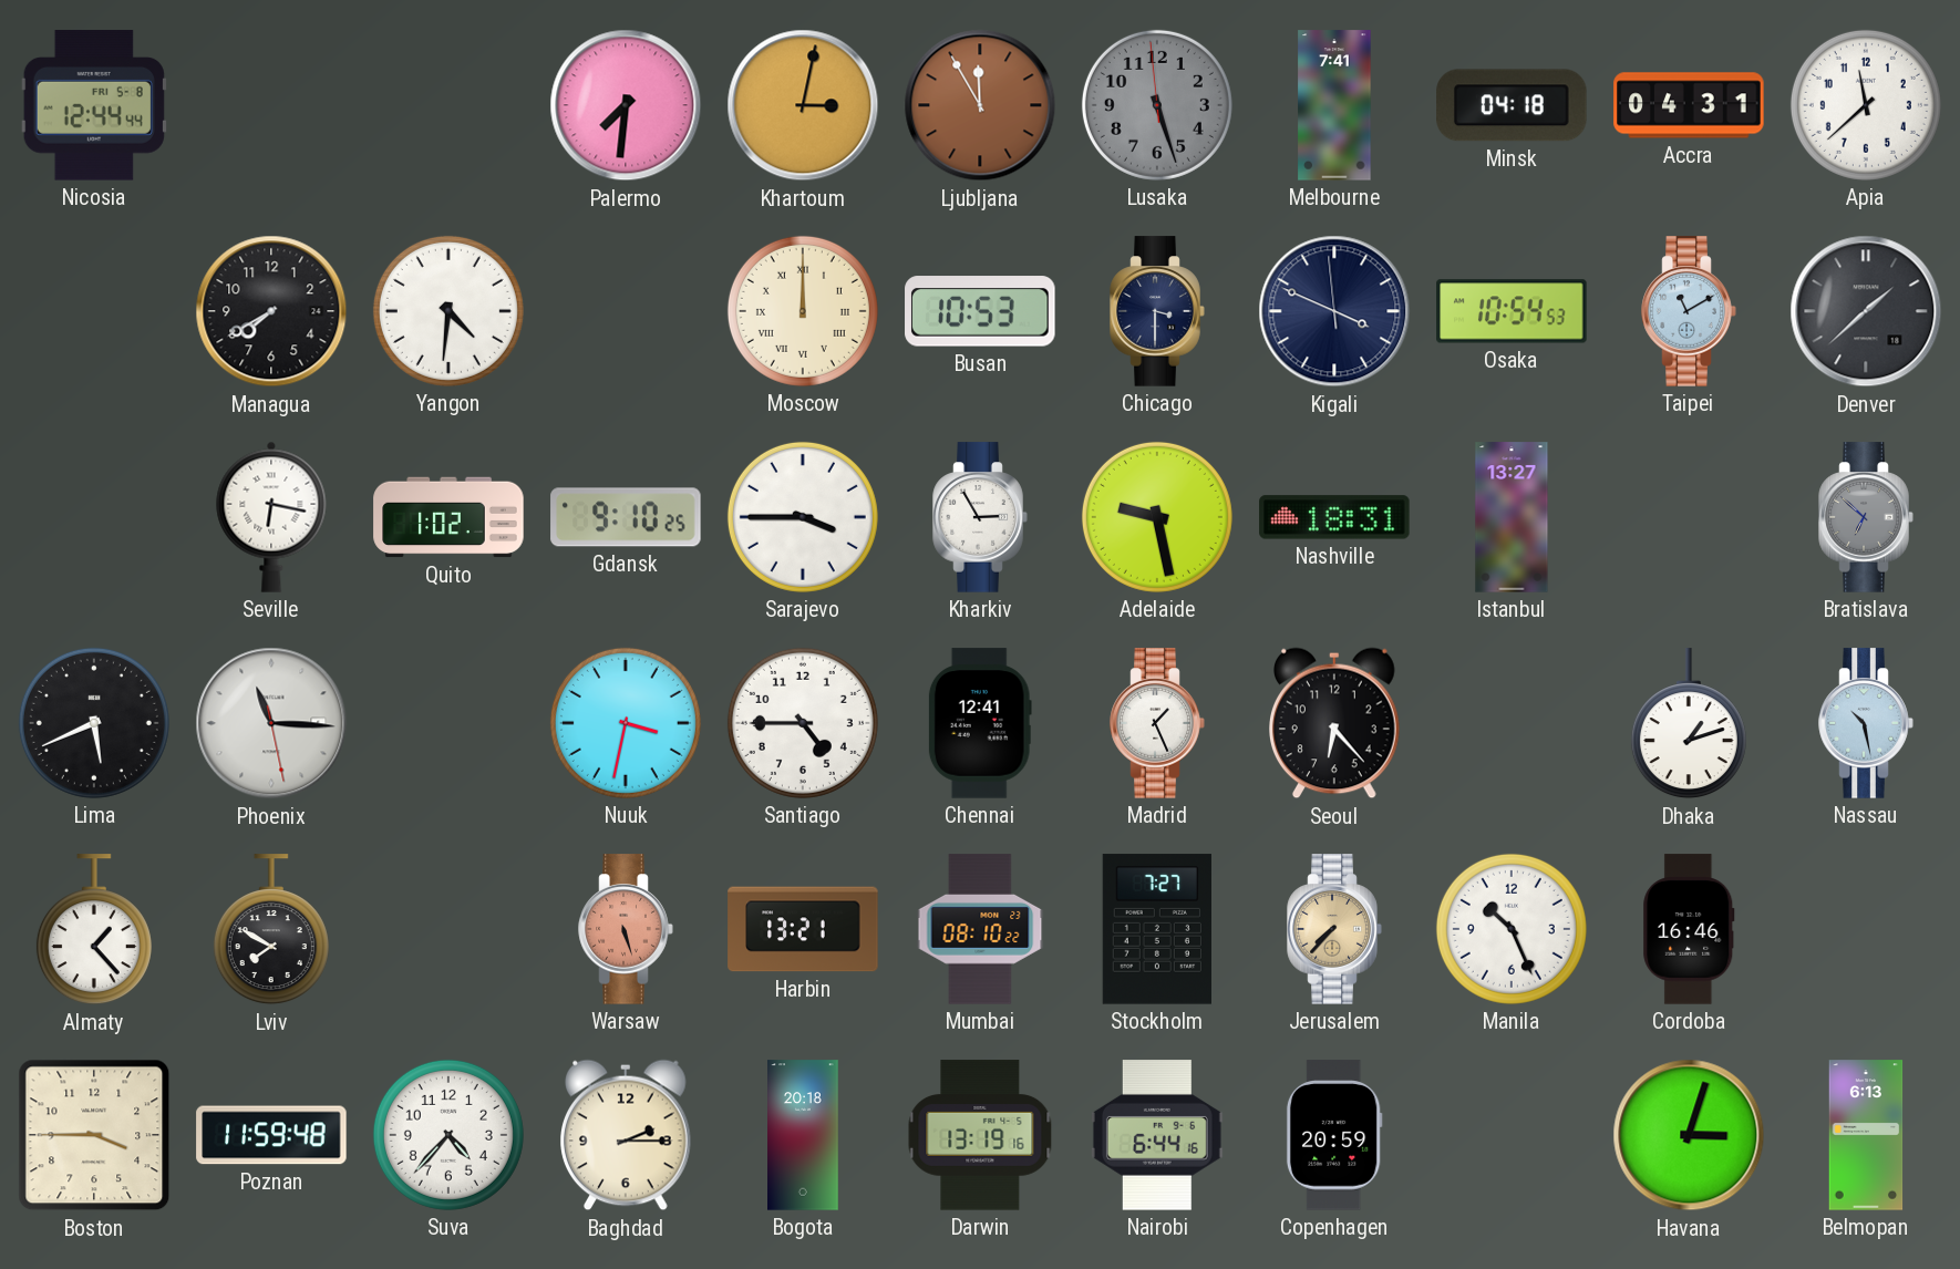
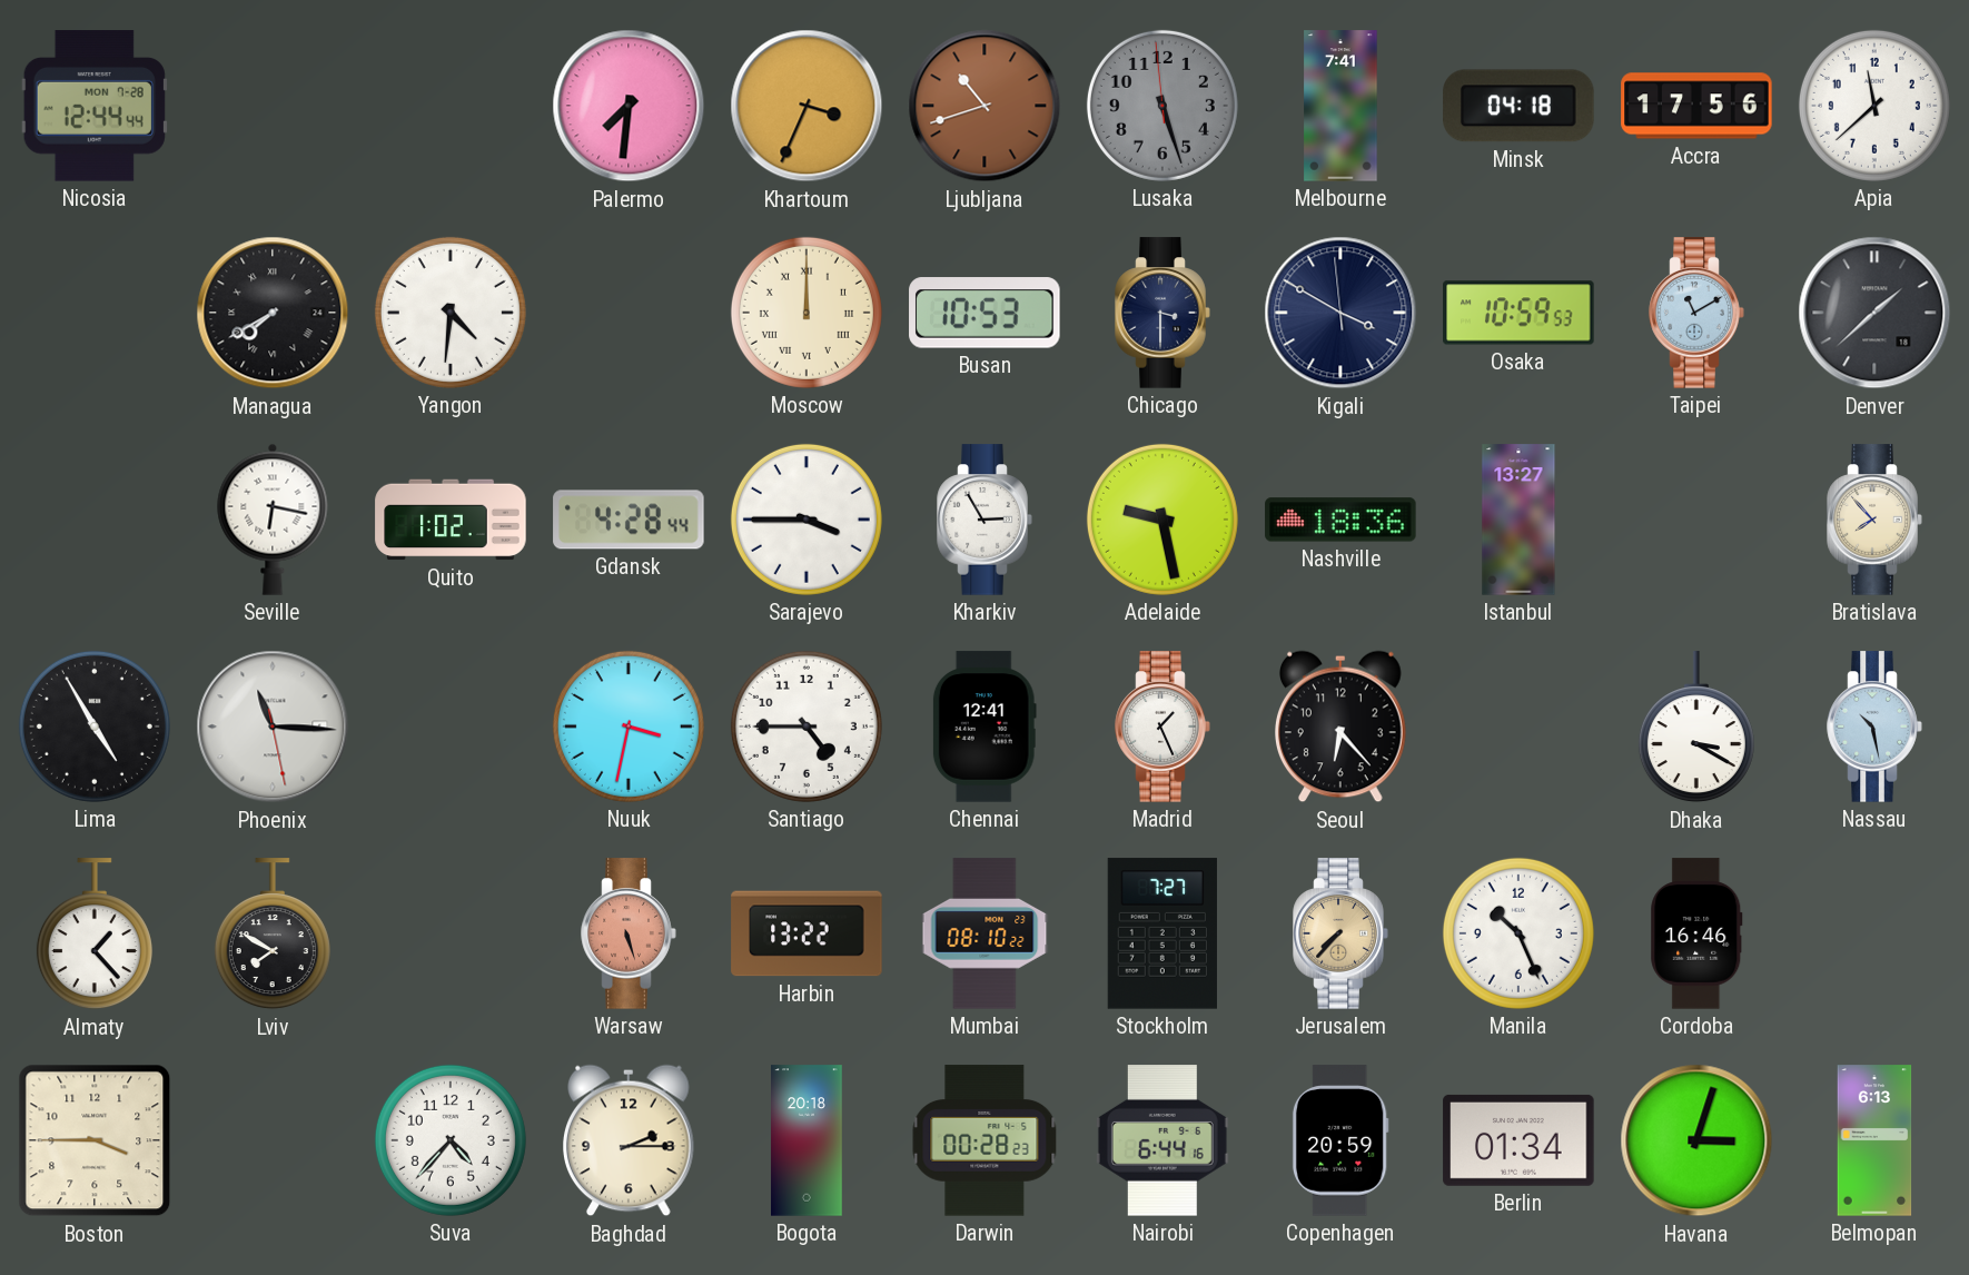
Nicosia date: FRI 5-8 -> MON 7-28
Khartoum: 3:02 -> 3:34
Ljubljana: 11:55 -> 10:42
Accra: 04:31 -> 17:56
Managua numerals: Arabic -> Roman
Kigali: 3:48 -> 3:49
Osaka: 10:54 -> 10:59
Gdansk: 9:10 -> 4:28
Nashville: 18:31 -> 18:36
Bratislava: 6:52 -> 7:53
Bratislava dial: grey -> cream
Lima: 5:41 -> 4:55
Dhaka: 1:12 -> 3:20
Harbin: 13:21 -> 13:22
Poznan: 11:59 -> none
Darwin: 13:19 -> 00:28
Berlin: none -> 01:34
